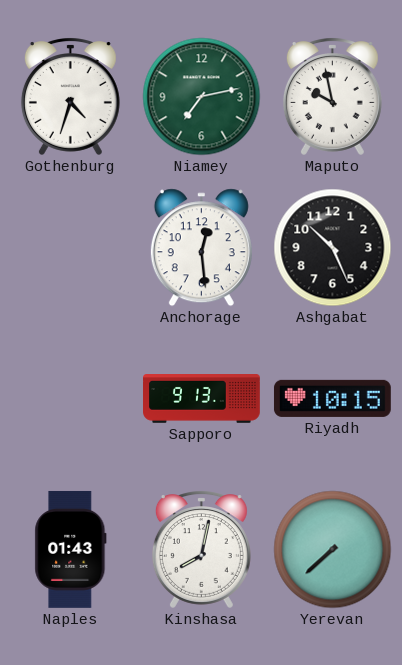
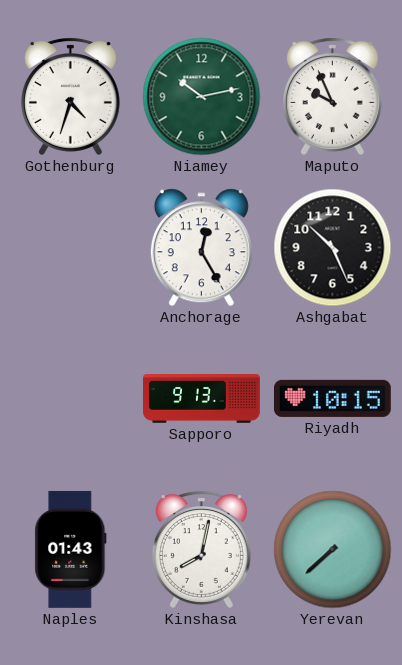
Niamey: 7:13 -> 10:13
Maputo: 9:58 -> 9:56
Anchorage: 12:29 -> 12:25
